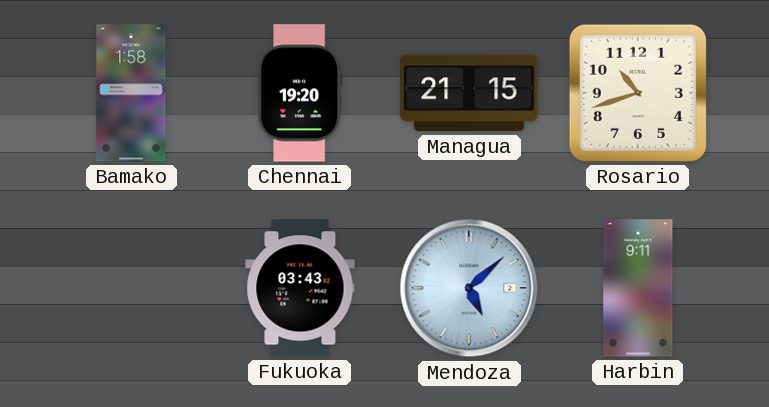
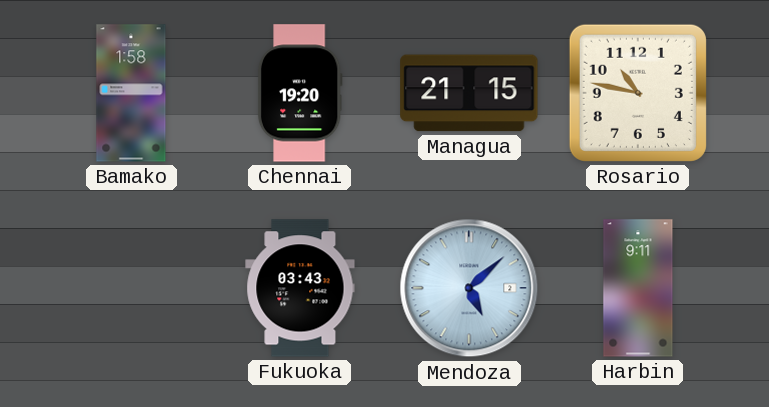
Rosario: 10:42 -> 10:47
